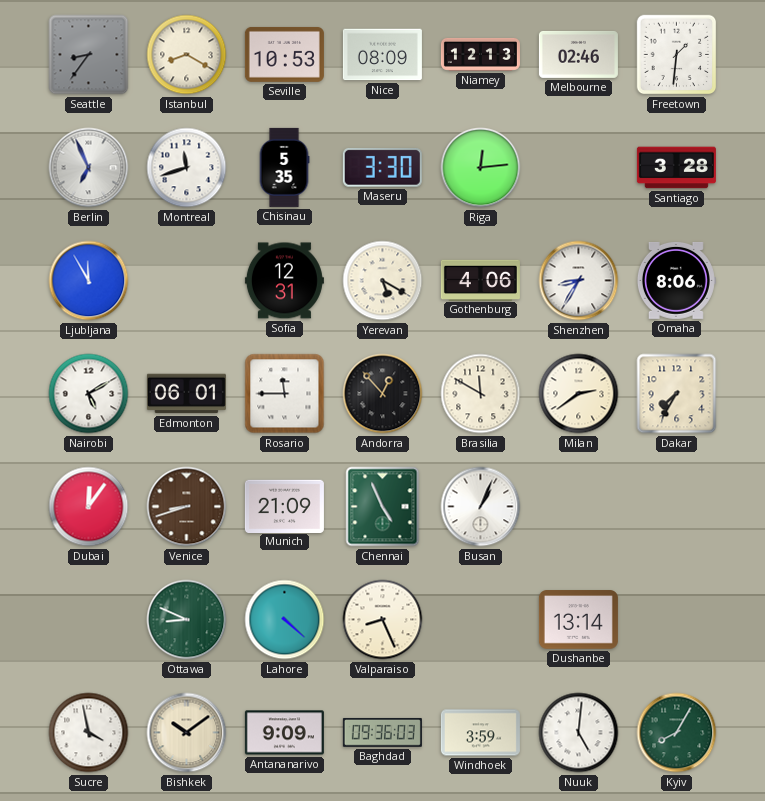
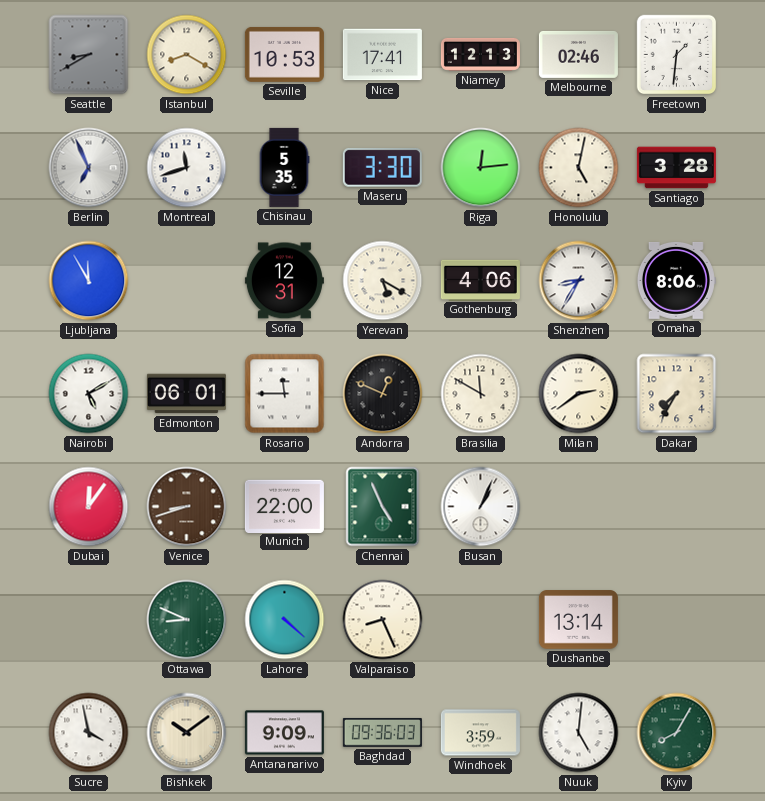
Seattle: 8:36 -> 8:40
Nice: 08:09 -> 17:41
Honolulu: none -> 5:02
Andorra: 12:53 -> 12:49
Munich: 21:09 -> 22:00
